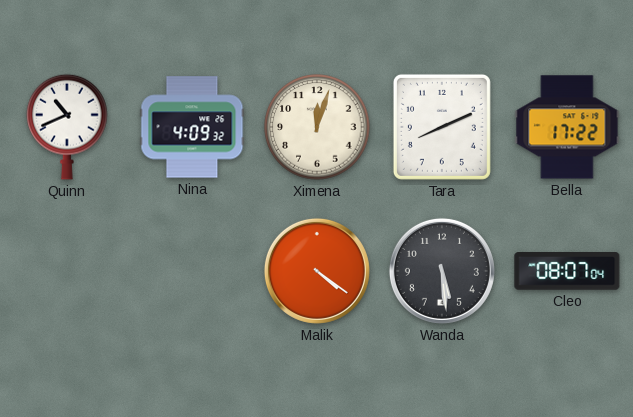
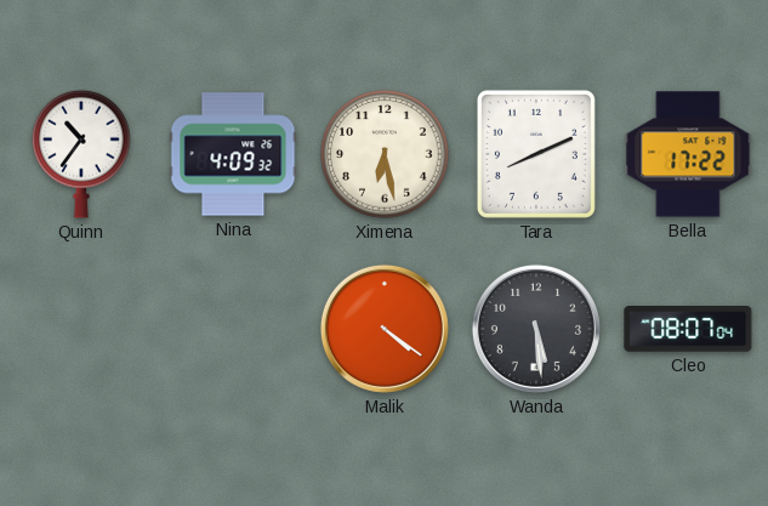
Quinn: 10:41 -> 10:36
Ximena: 12:03 -> 6:28
